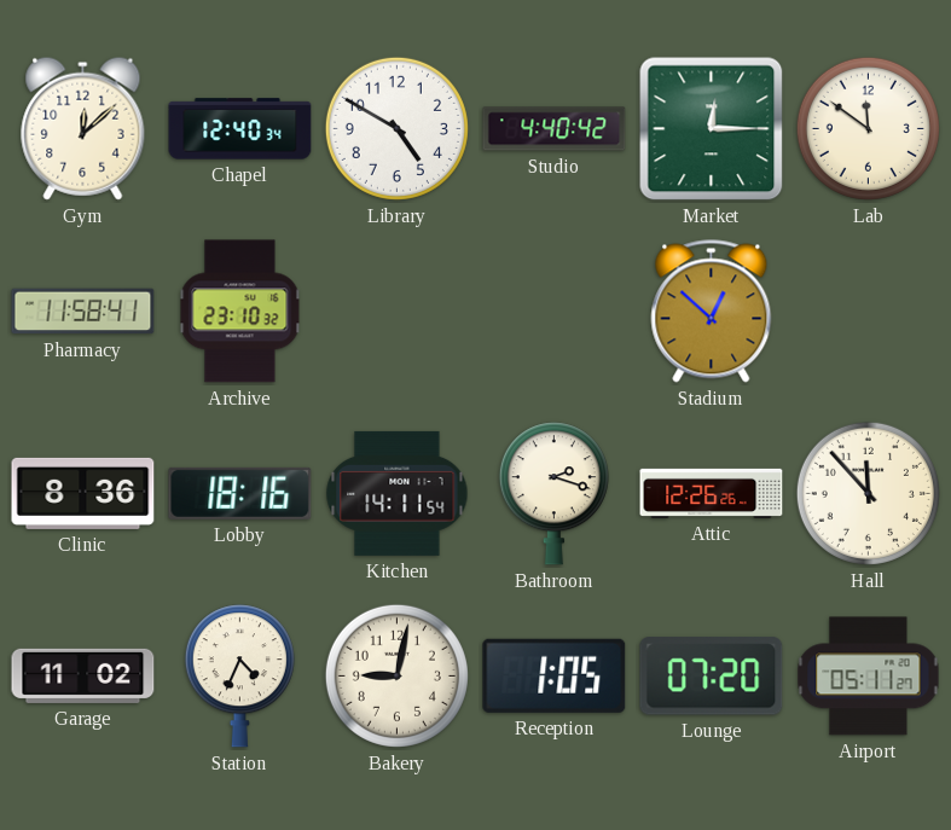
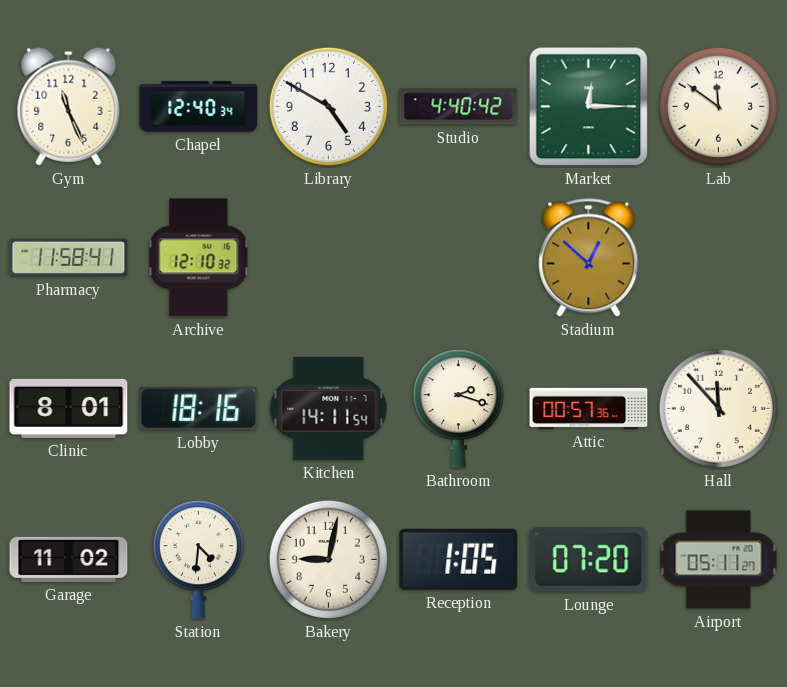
Gym: 12:08 -> 11:26
Archive: 23:10 -> 12:10
Clinic: 8:36 -> 8:01
Attic: 12:26 -> 00:57
Station: 4:34 -> 4:31
